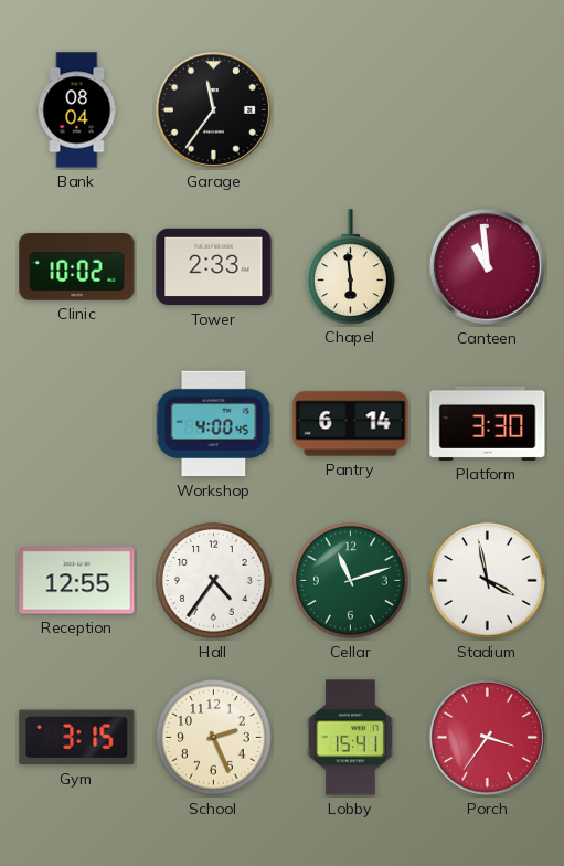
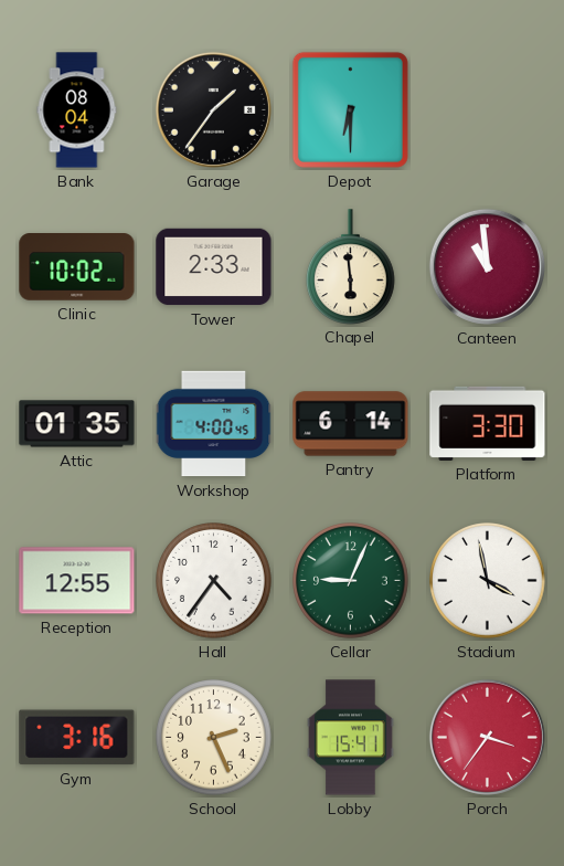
Garage: 11:36 -> 1:36
Depot: none -> 6:30
Attic: none -> 01:35
Cellar: 11:12 -> 9:04
Gym: 3:15 -> 3:16
